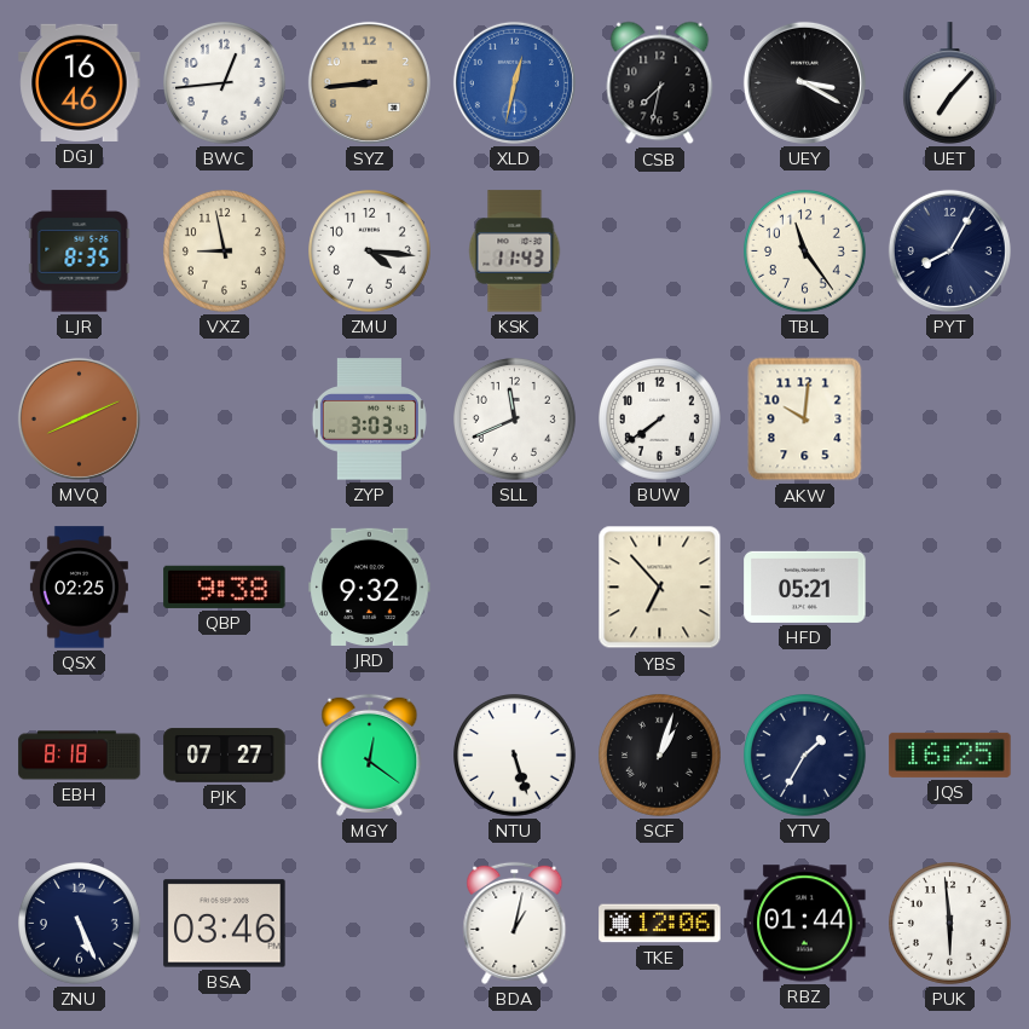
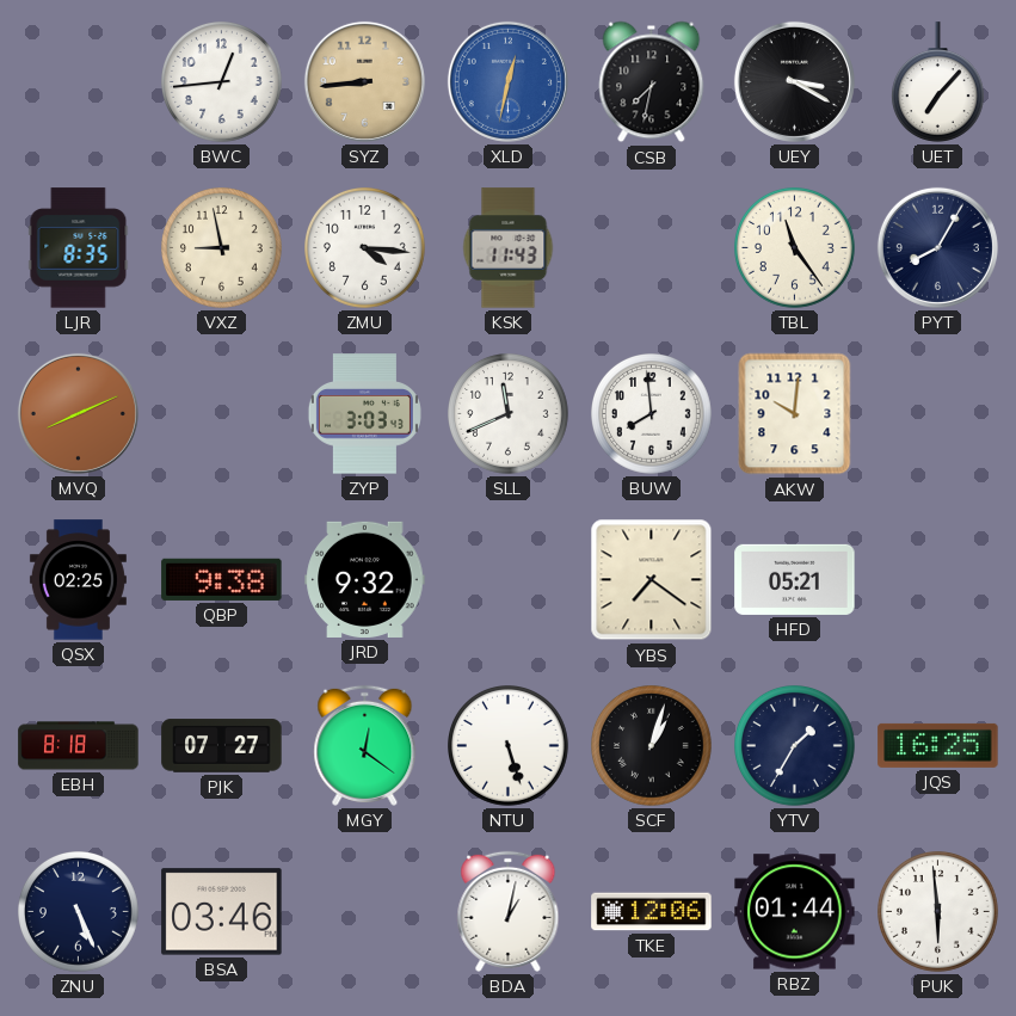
DGJ: 16:46 -> none
BUW: 7:39 -> 7:59
YBS: 6:53 -> 7:21
